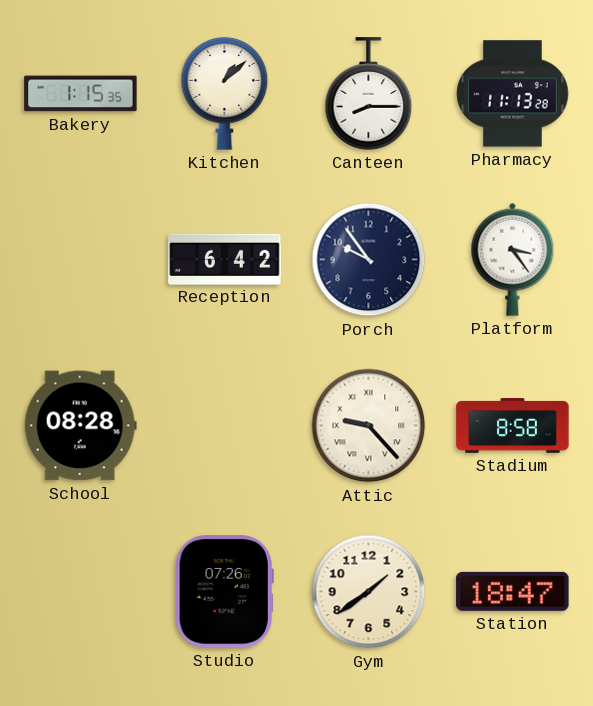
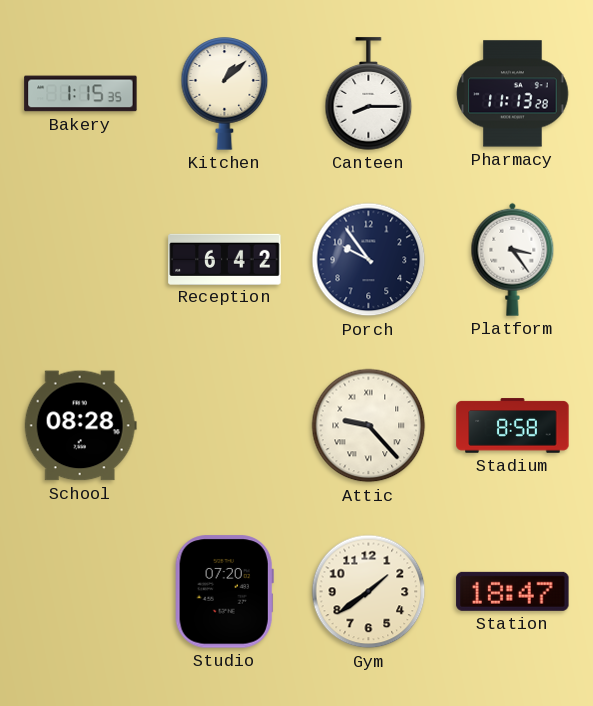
Studio: 07:26 -> 07:20
